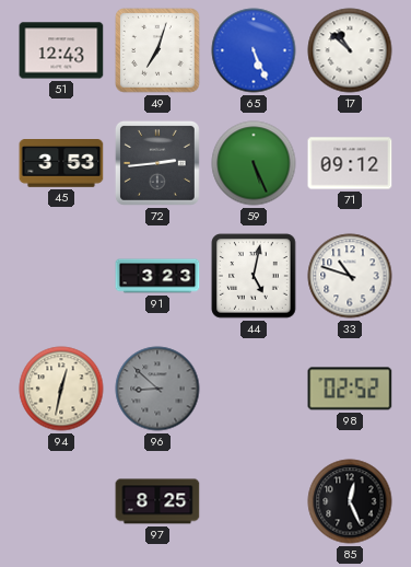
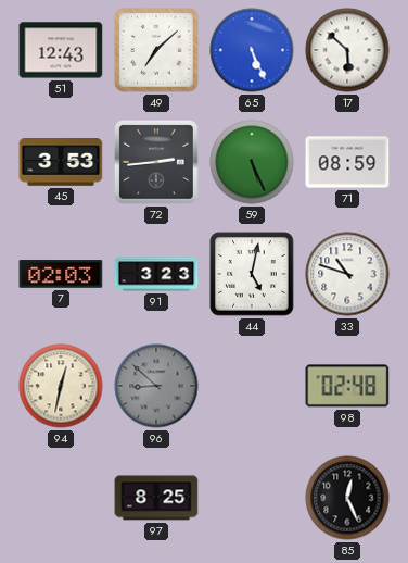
49: 7:03 -> 7:08
17: 10:52 -> 5:52
71: 09:12 -> 08:59
7: none -> 02:03
98: 02:52 -> 02:48
